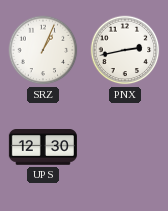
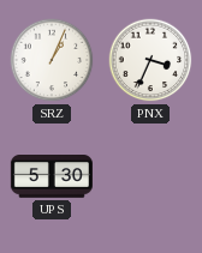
PNX: 2:43 -> 3:34
UPS: 12:30 -> 5:30
